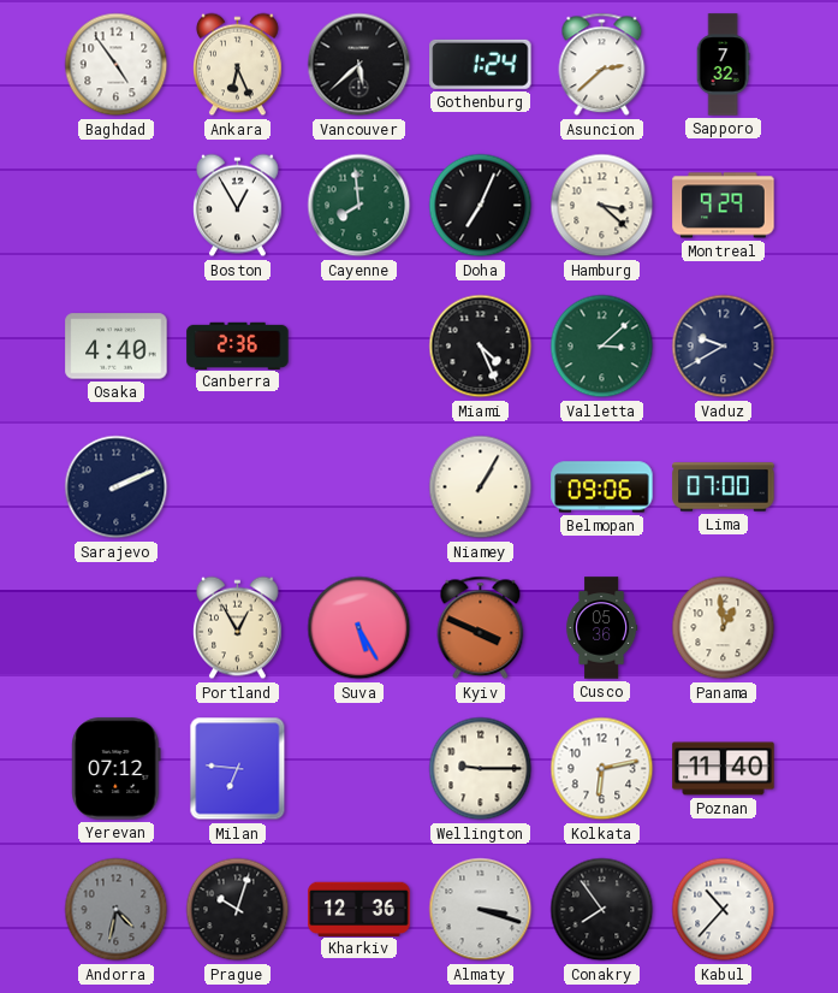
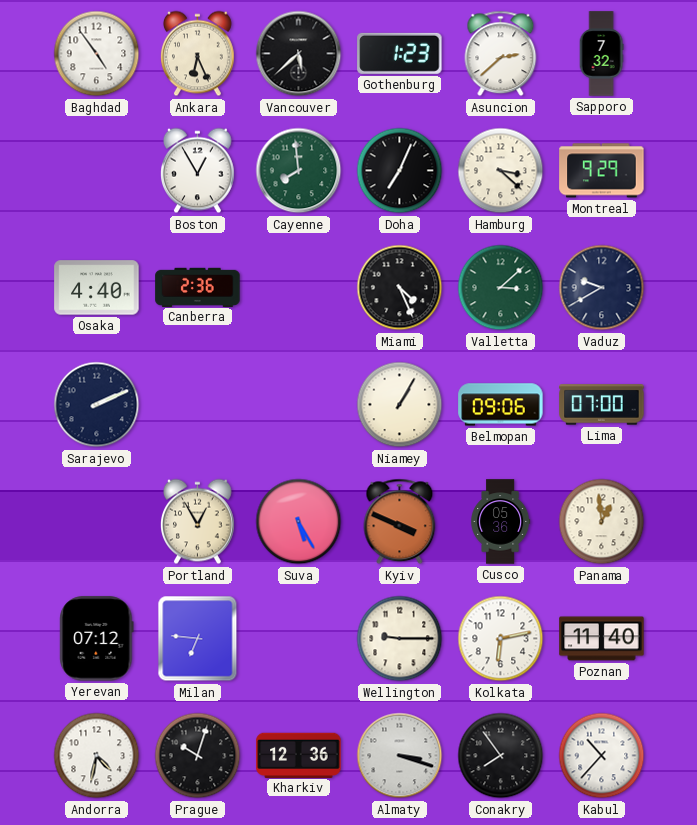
Gothenburg: 1:24 -> 1:23
Andorra dial: grey -> white
